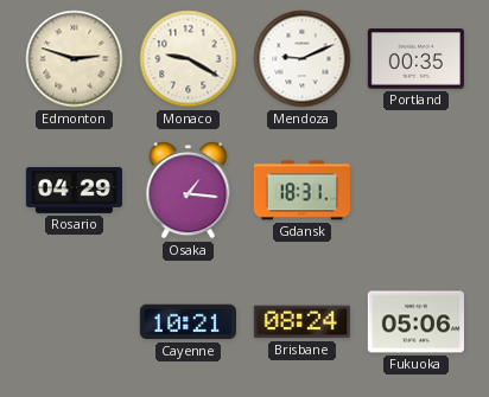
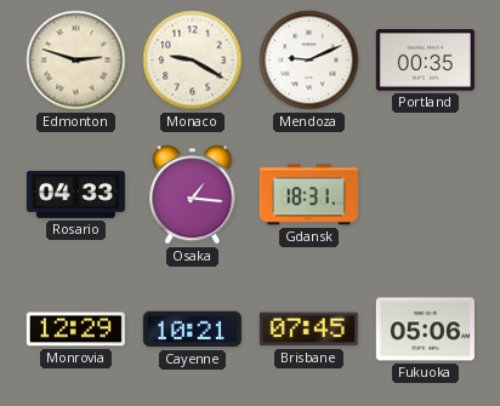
Rosario: 04:29 -> 04:33
Monrovia: none -> 12:29
Brisbane: 08:24 -> 07:45
